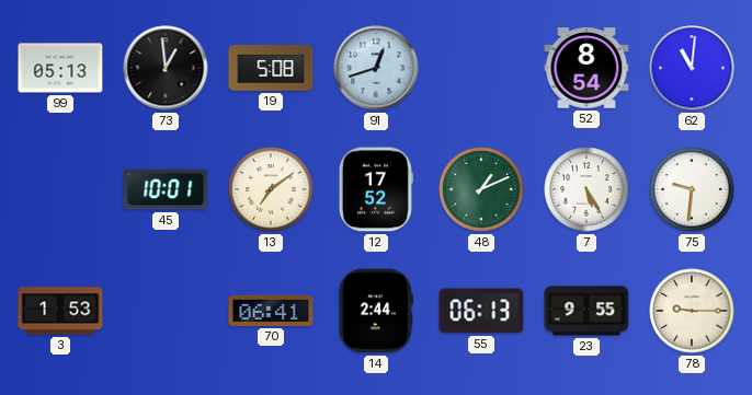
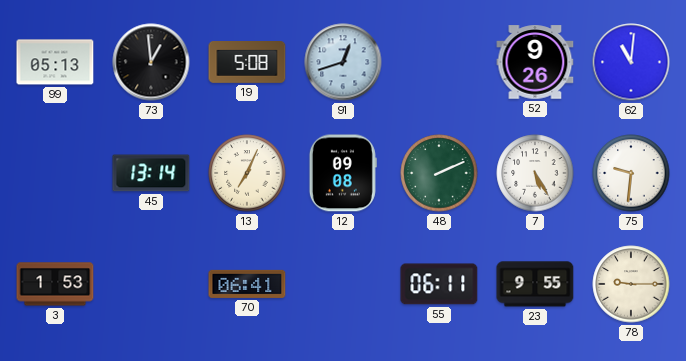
52: 8:54 -> 9:26
45: 10:01 -> 13:14
13: 7:09 -> 7:04
12: 17:52 -> 09:08
48: 1:11 -> 2:11
14: 2:44 -> none
55: 06:13 -> 06:11
